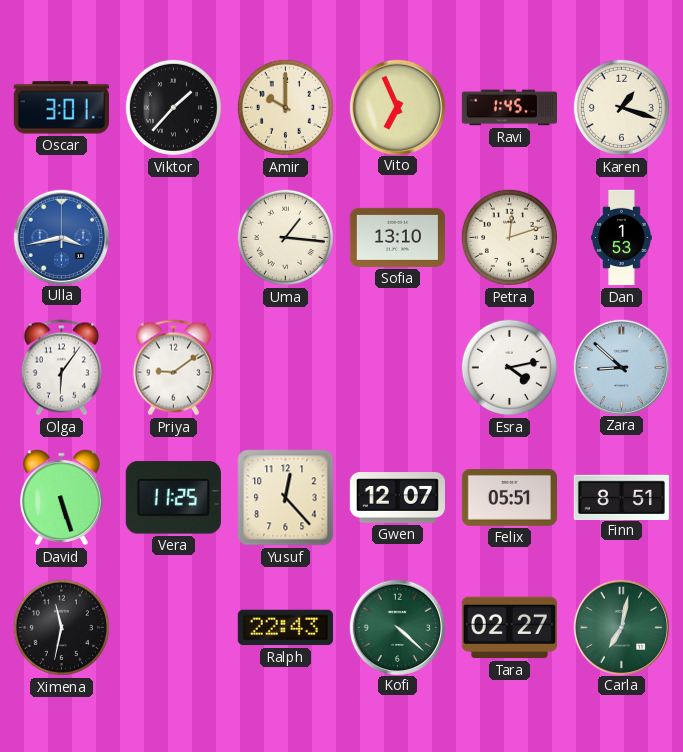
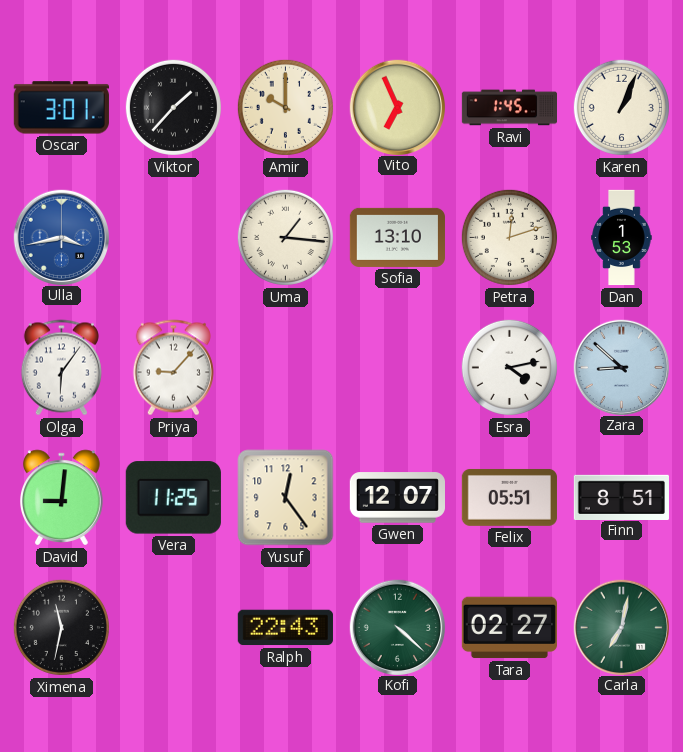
Karen: 1:18 -> 1:04
Priya: 9:09 -> 9:07
David: 5:27 -> 9:01
Yusuf: 12:23 -> 12:24
